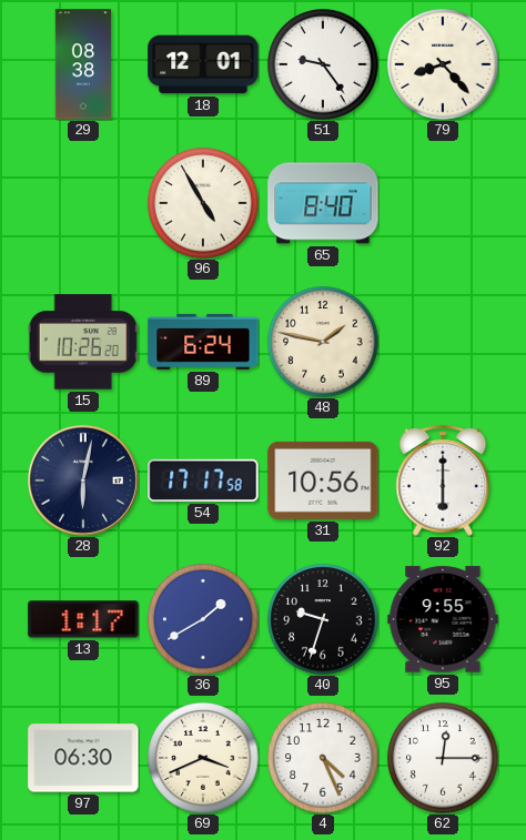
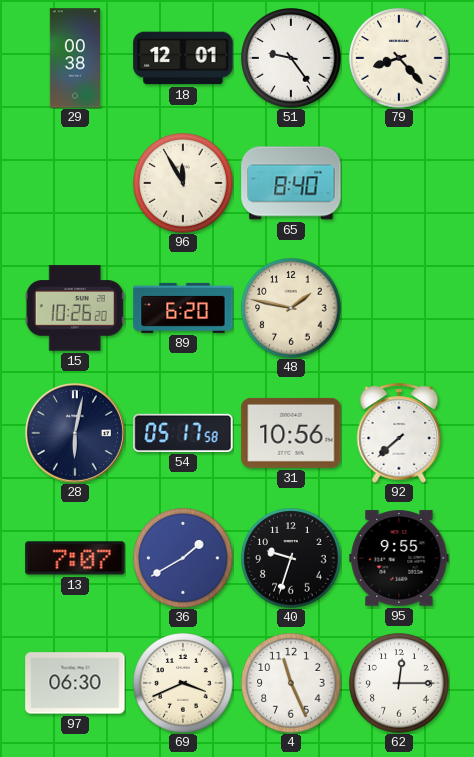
29: 08:38 -> 00:38
96: 4:55 -> 11:55
89: 6:24 -> 6:20
54: 17:17 -> 05:17
92: 6:00 -> 7:38
13: 1:17 -> 7:07
4: 4:26 -> 11:26
